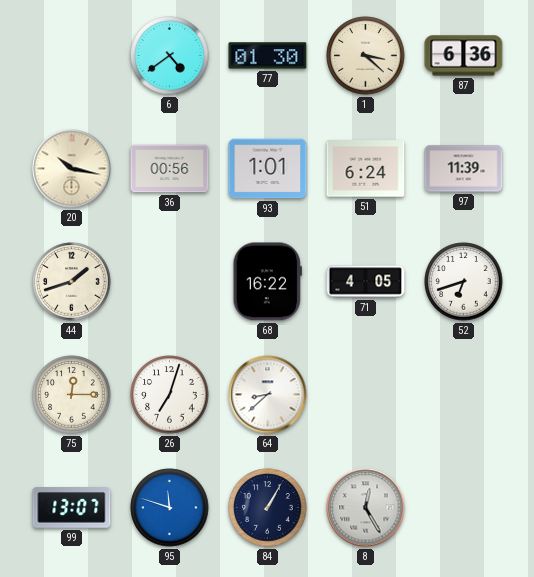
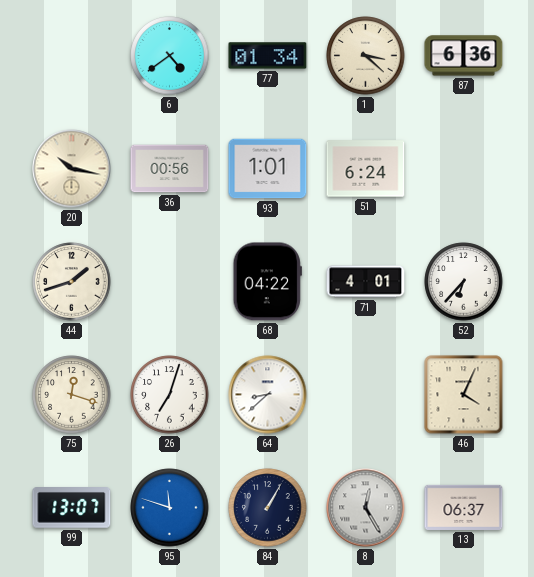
77: 01:30 -> 01:34
97: 11:39 -> none
68: 16:22 -> 04:22
71: 4:05 -> 4:01
52: 6:42 -> 6:37
75: 12:15 -> 12:18
46: none -> 4:04
13: none -> 06:37
